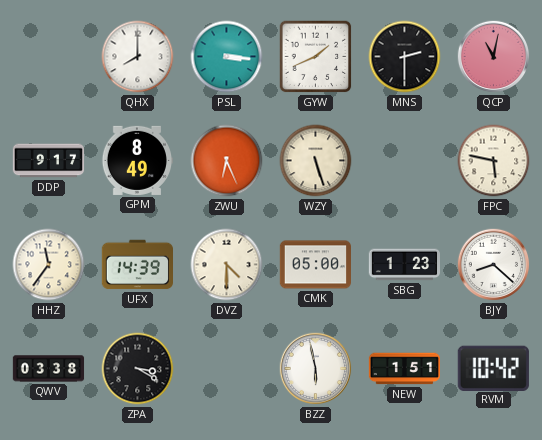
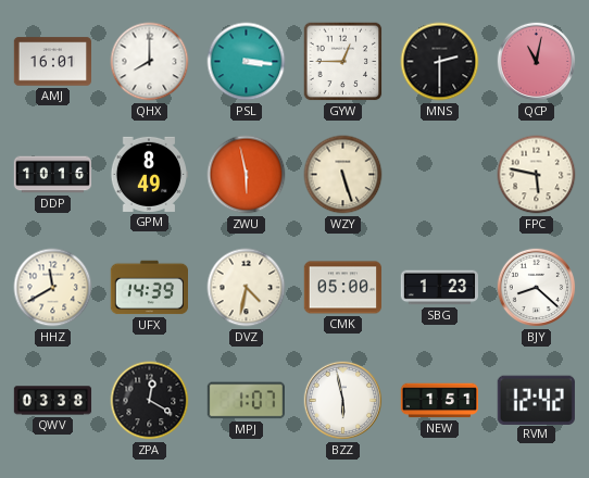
AMJ: none -> 16:01
GYW: 1:41 -> 12:45
DDP: 9:17 -> 10:16
ZWU: 6:26 -> 5:58
HHZ: 11:36 -> 11:40
DVZ: 4:30 -> 4:32
ZPA: 3:20 -> 12:20
MPJ: none -> 1:07
RVM: 10:42 -> 12:42
